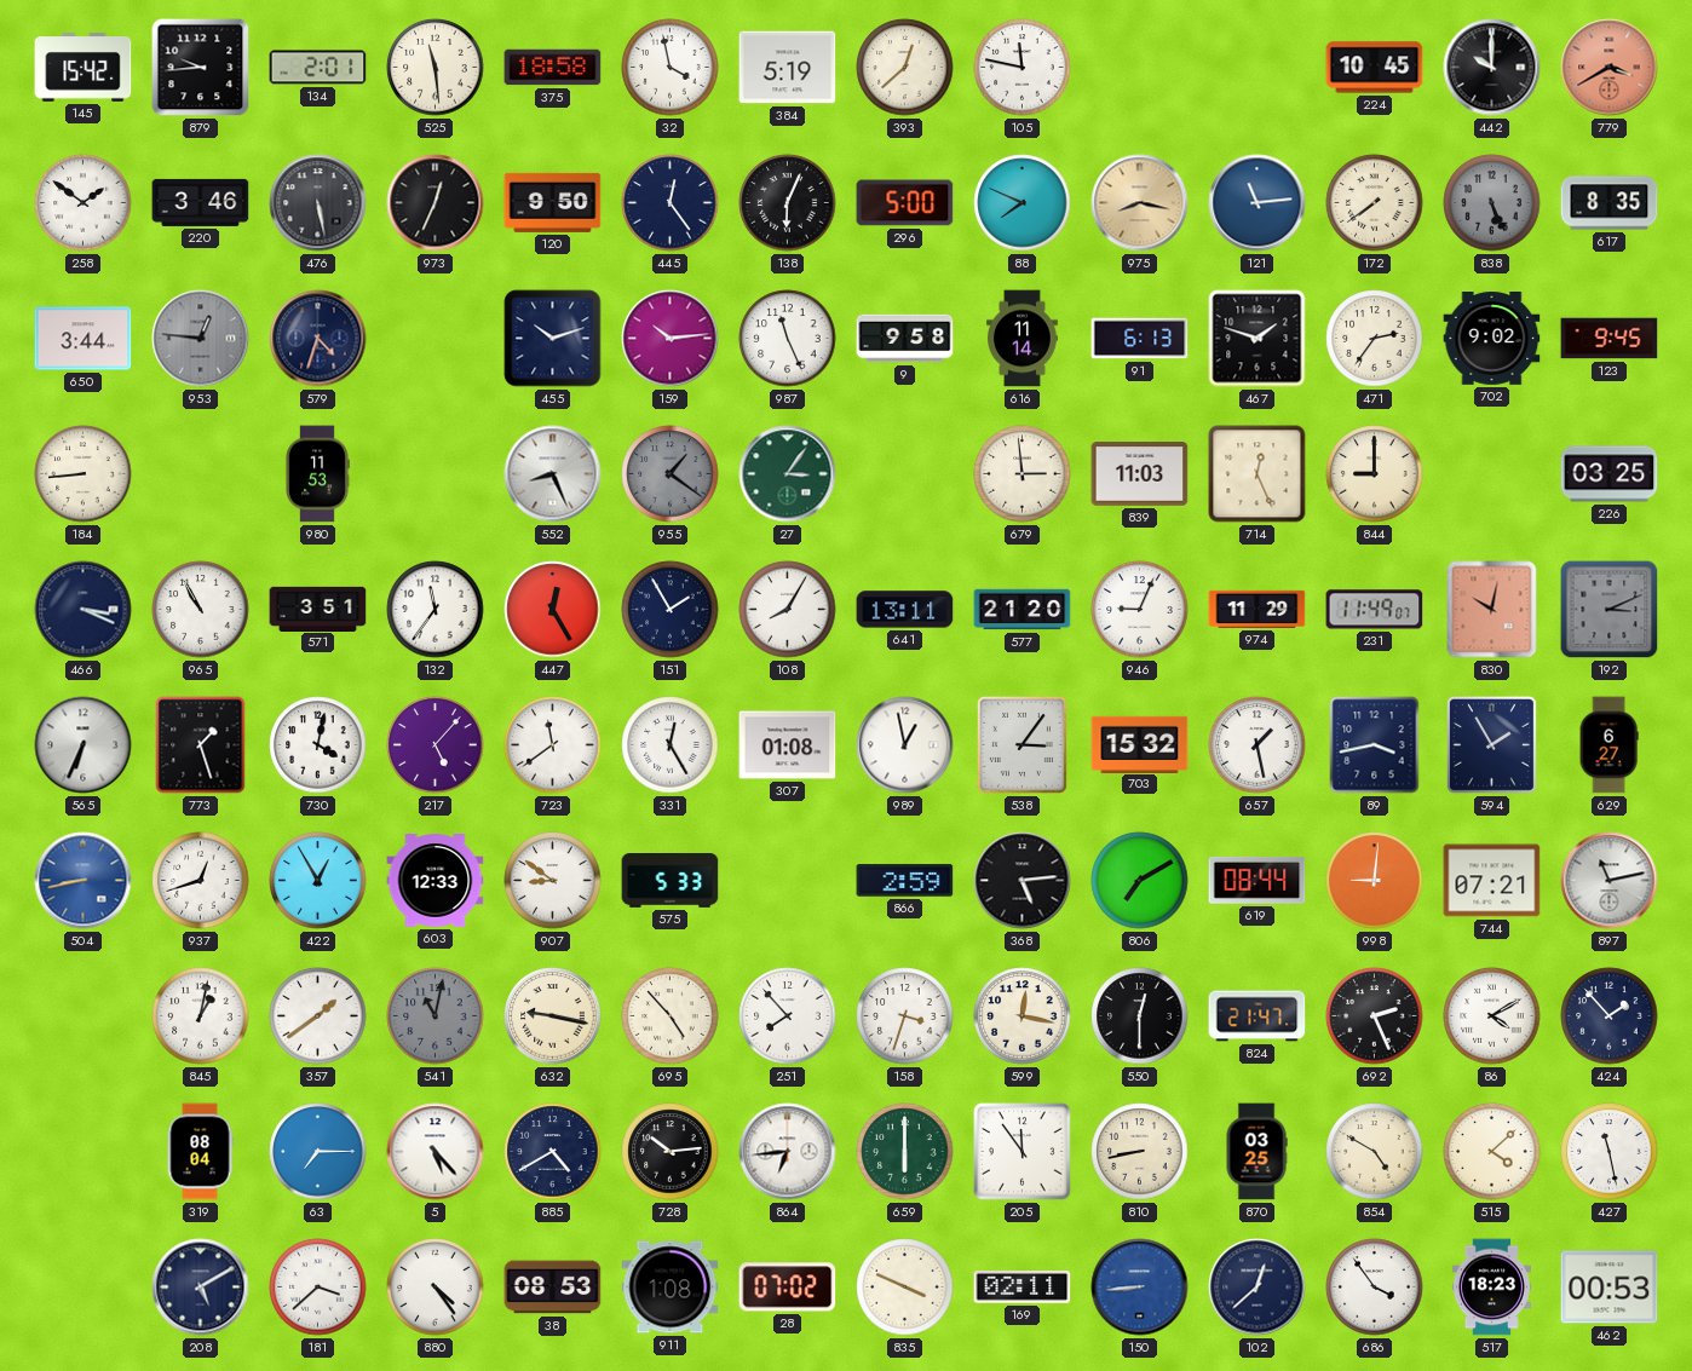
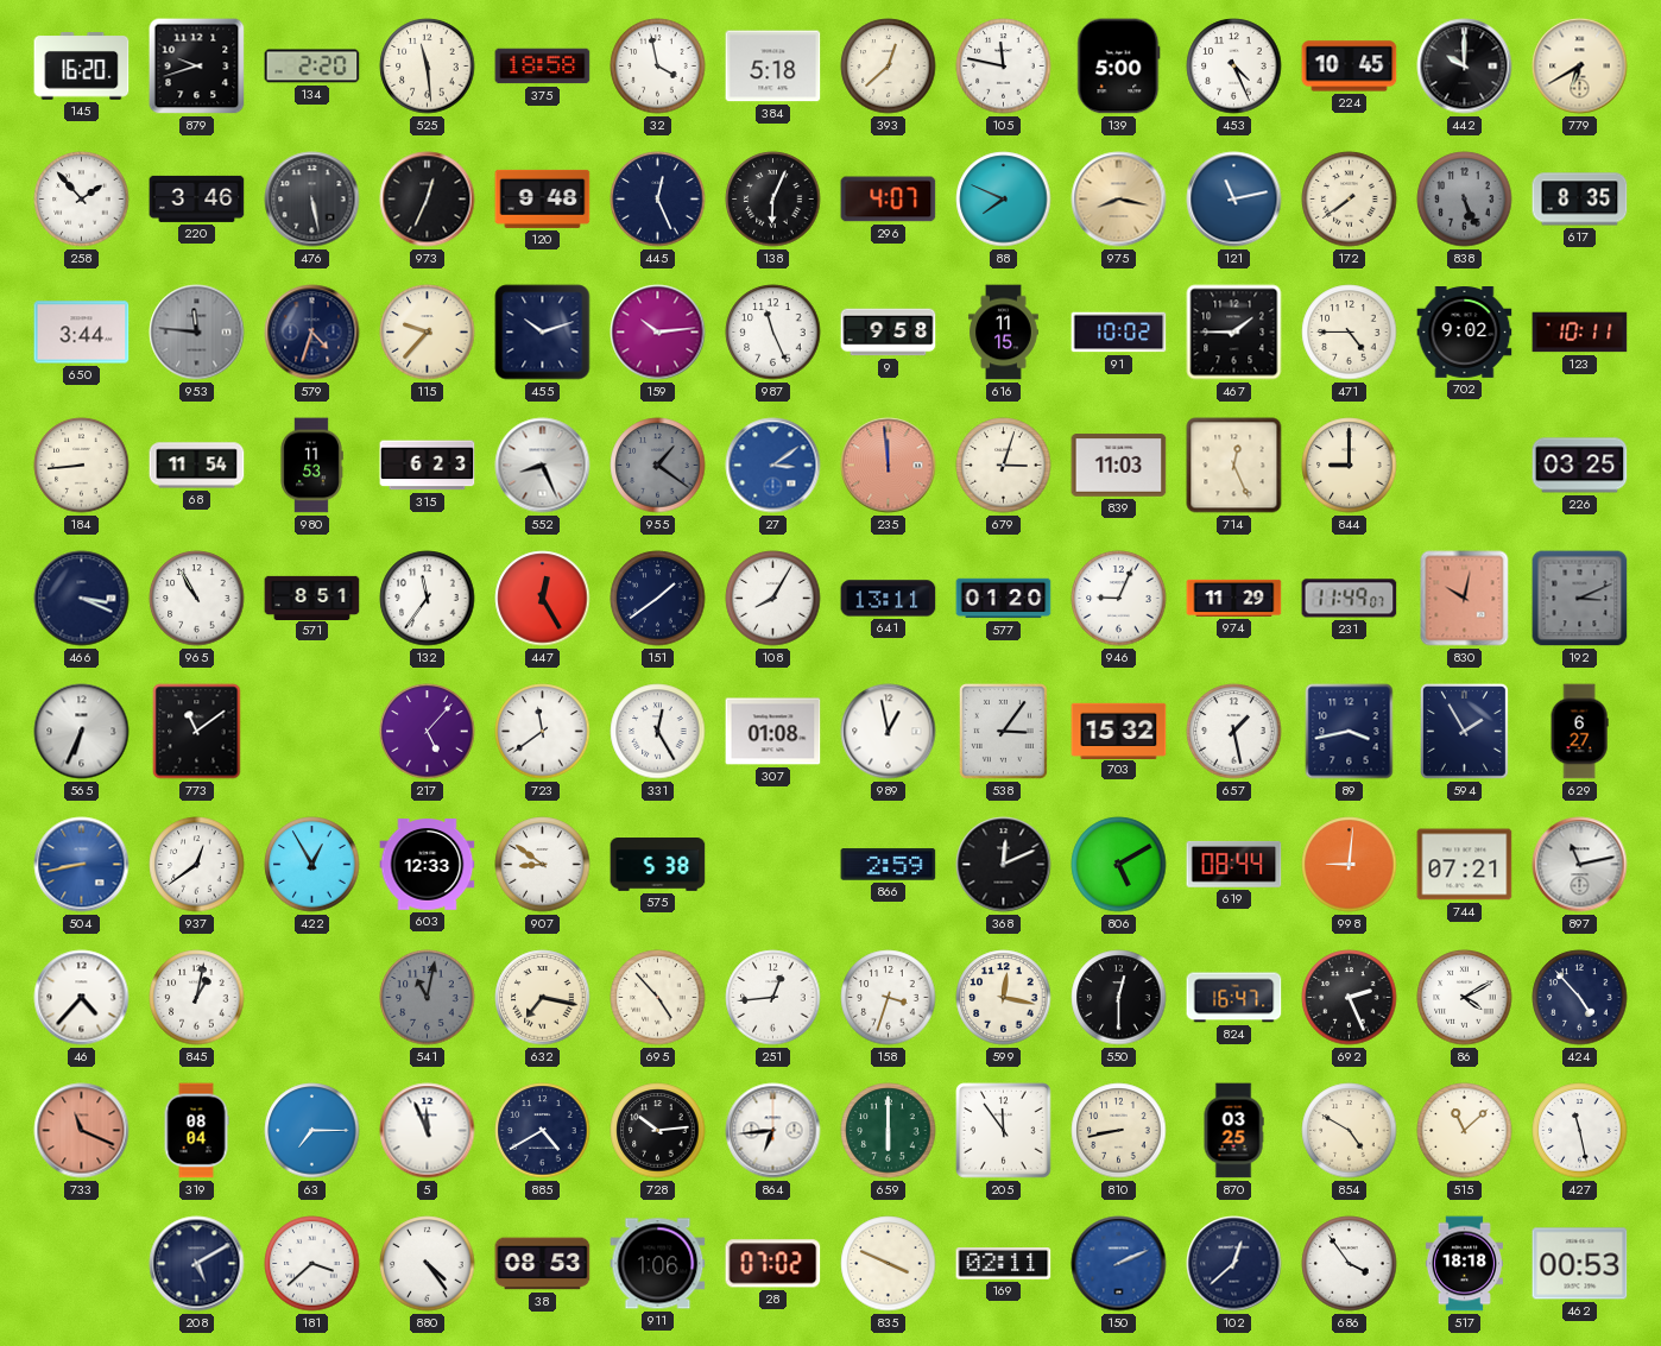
145: 15:42 -> 16:20
879: 9:44 -> 9:42
134: 2:01 -> 2:20
384: 5:19 -> 5:18
139: none -> 5:00
453: none -> 4:26
779: 3:40 -> 6:40
779 dial: salmon -> cream
258: 1:51 -> 1:53
120: 9:50 -> 9:48
445: 12:24 -> 12:26
296: 5:00 -> 4:07
121: 11:14 -> 11:13
953: 12:46 -> 11:46
115: none -> 9:37
616: 11:14 -> 11:15
91: 6:13 -> 10:02
467: 1:48 -> 1:45
471: 2:36 -> 4:45
123: 9:45 -> 10:11
68: none -> 11:54
315: none -> 6:23
27: 3:06 -> 3:09
27 dial: green -> blue
235: none -> 11:59
679: 2:59 -> 3:03
571: 3:51 -> 8:51
151: 1:55 -> 1:39
577: 21:20 -> 01:20
773: 1:27 -> 11:09
730: 4:02 -> none
937: 12:42 -> 12:39
575: 5:33 -> 5:38
368: 5:14 -> 12:11
806: 7:10 -> 5:10
46: none -> 4:37
357: 1:39 -> none
632: 9:17 -> 7:17
251: 7:53 -> 12:44
824: 21:47 -> 16:47
424: 1:53 -> 4:53
733: none -> 11:19
5: 5:23 -> 11:56
515: 4:08 -> 11:08
911: 1:08 -> 1:06
150: 8:44 -> 2:11
517: 18:23 -> 18:18
